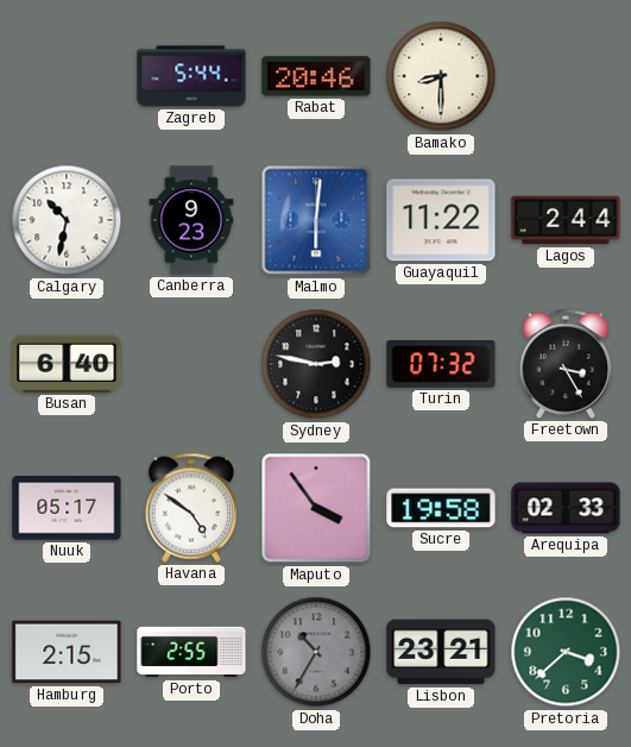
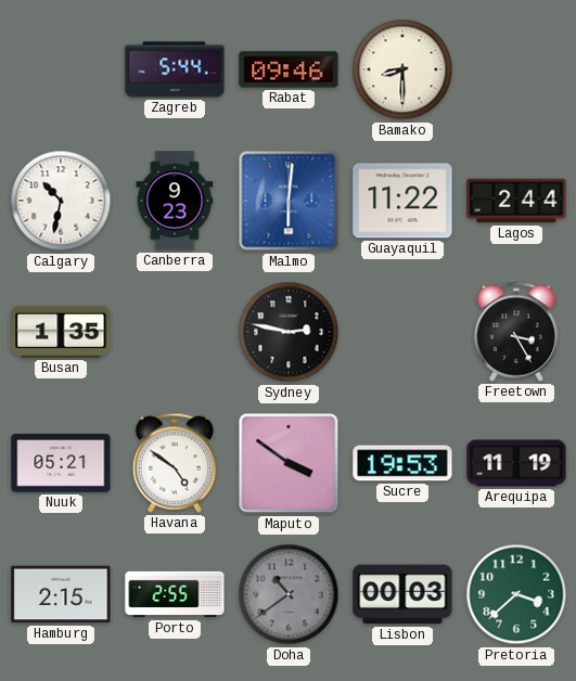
Rabat: 20:46 -> 09:46
Busan: 6:40 -> 1:35
Turin: 07:32 -> none
Nuuk: 05:17 -> 05:21
Maputo: 3:54 -> 3:51
Sucre: 19:58 -> 19:53
Arequipa: 02:33 -> 11:19
Doha: 10:35 -> 10:39
Lisbon: 23:21 -> 00:03
